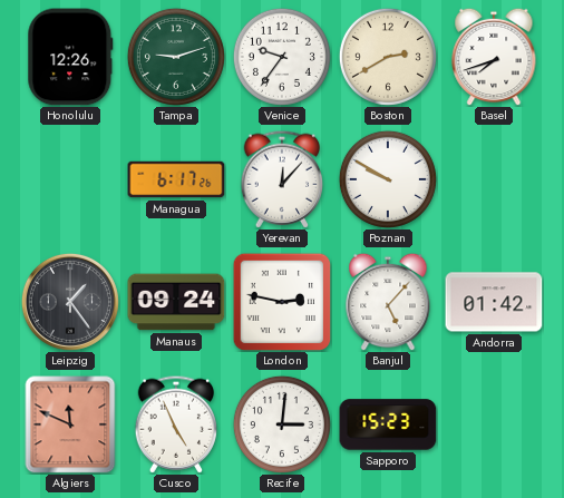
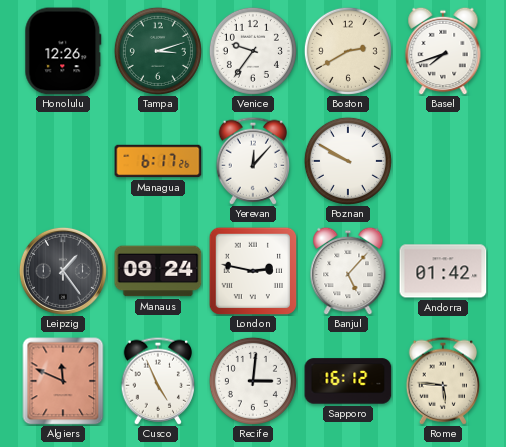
Tampa: 9:12 -> 3:12
Sapporo: 15:23 -> 16:12
Rome: none -> 5:46
